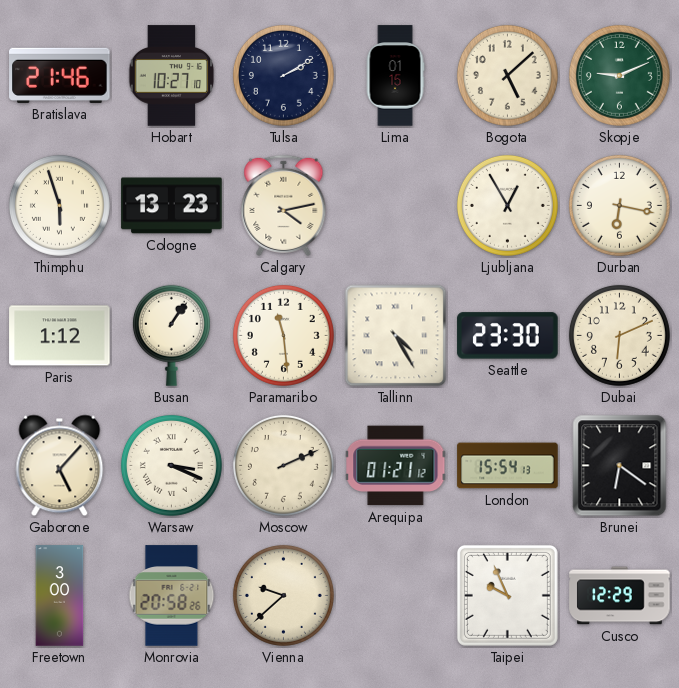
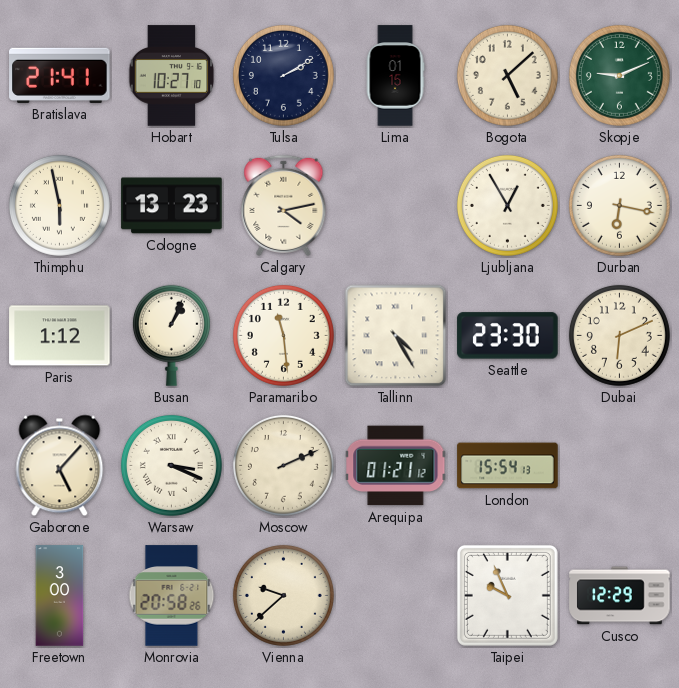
Bratislava: 21:46 -> 21:41
Thimphu: 5:57 -> 5:58
Busan: 1:06 -> 1:04
Brunei: 6:21 -> none
